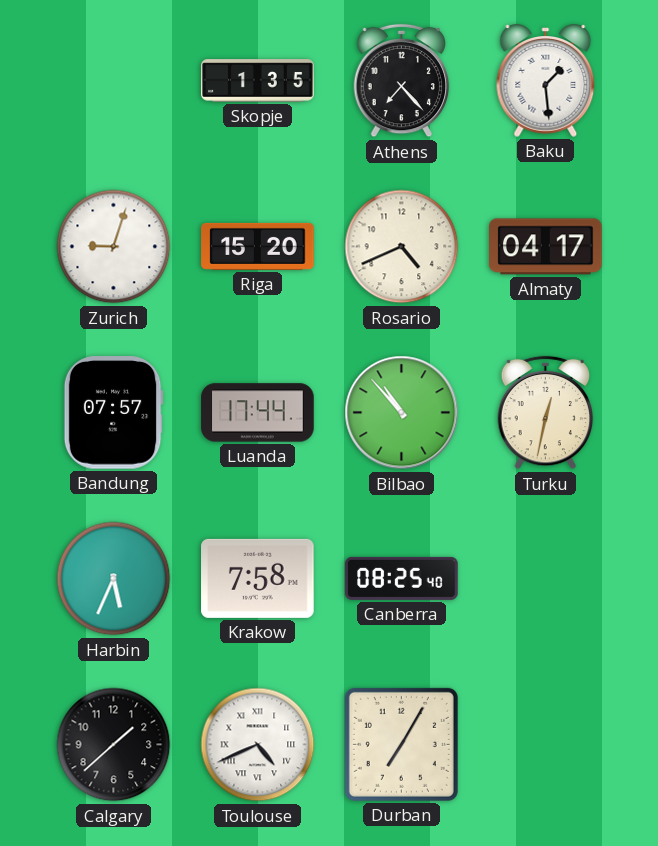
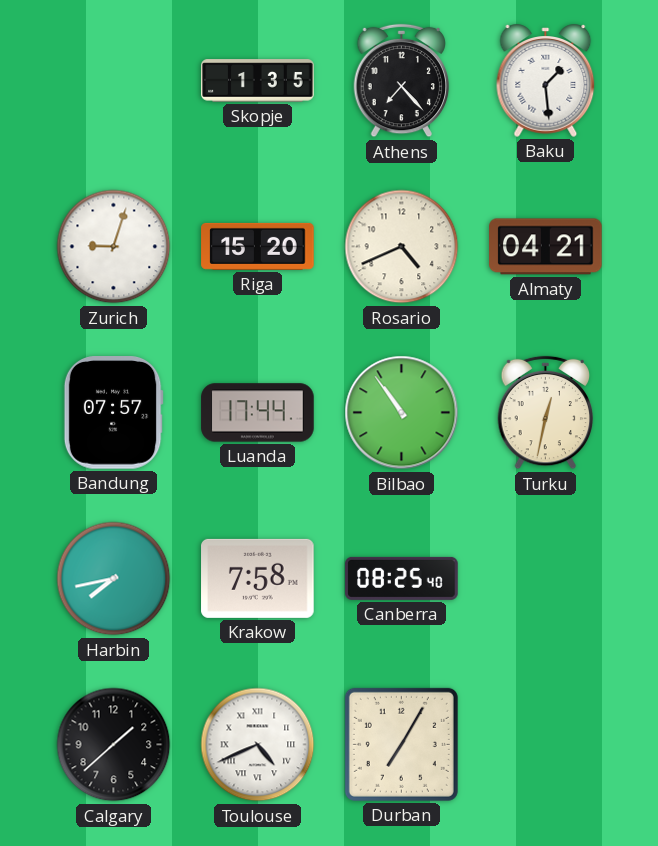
Almaty: 04:17 -> 04:21
Bilbao: 10:53 -> 10:54
Harbin: 5:34 -> 7:43
